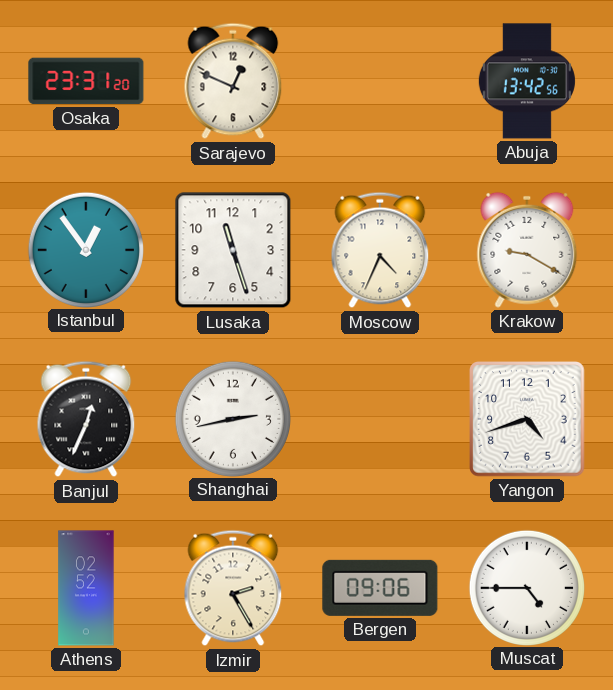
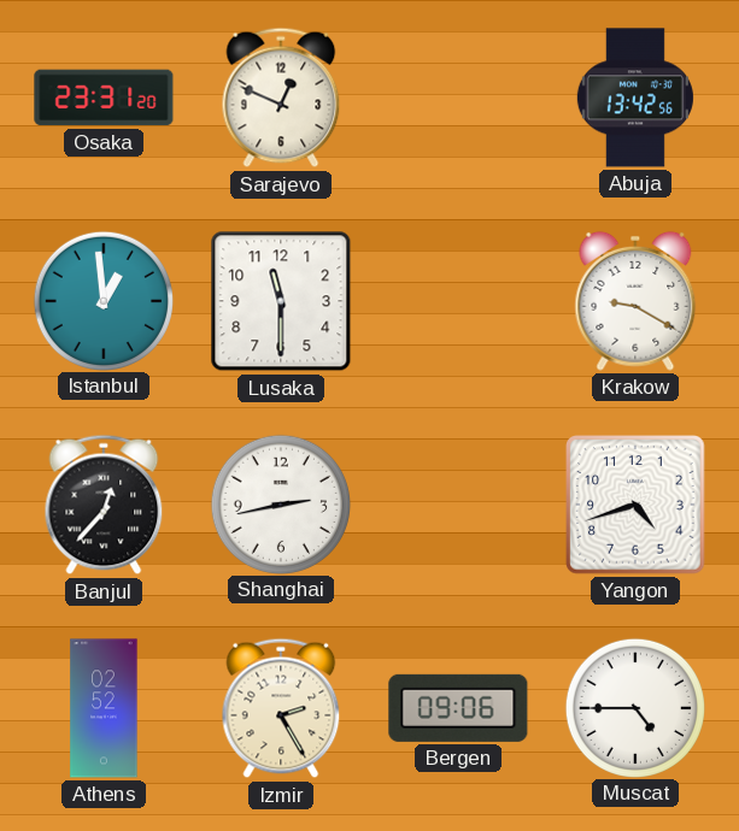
Istanbul: 12:54 -> 12:59
Lusaka: 11:27 -> 11:30
Moscow: 4:34 -> none
Banjul: 12:34 -> 12:37
